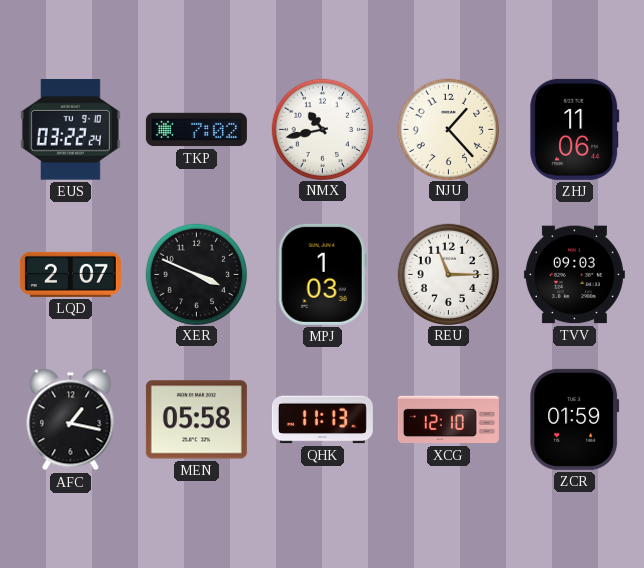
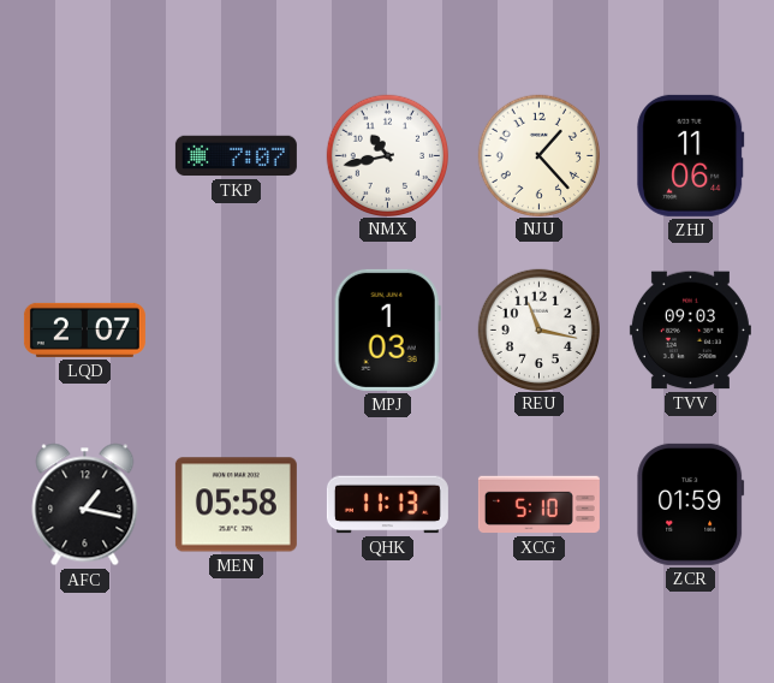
EUS: 03:22 -> none
TKP: 7:02 -> 7:07
XER: 3:49 -> none
REU: 11:15 -> 11:17
XCG: 12:10 -> 5:10
